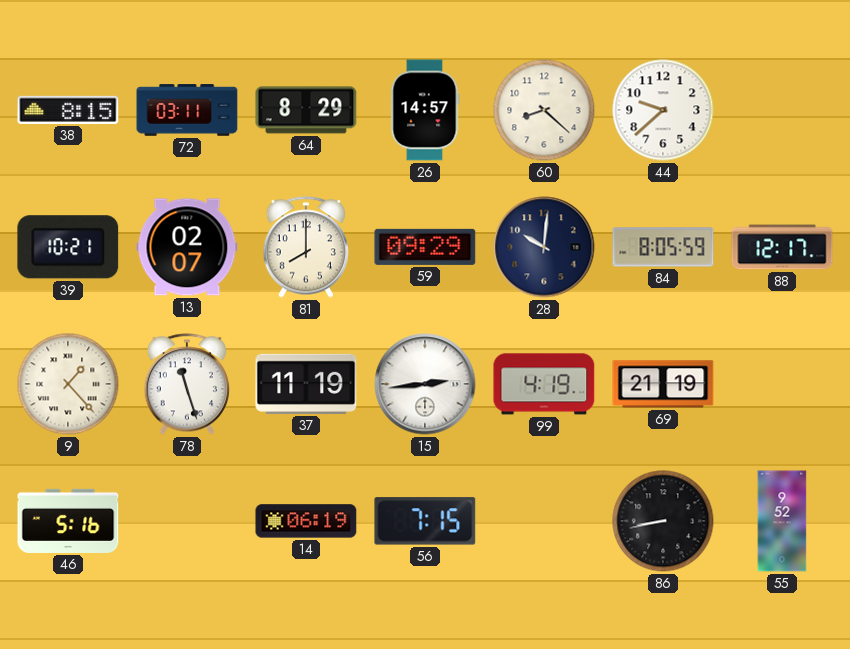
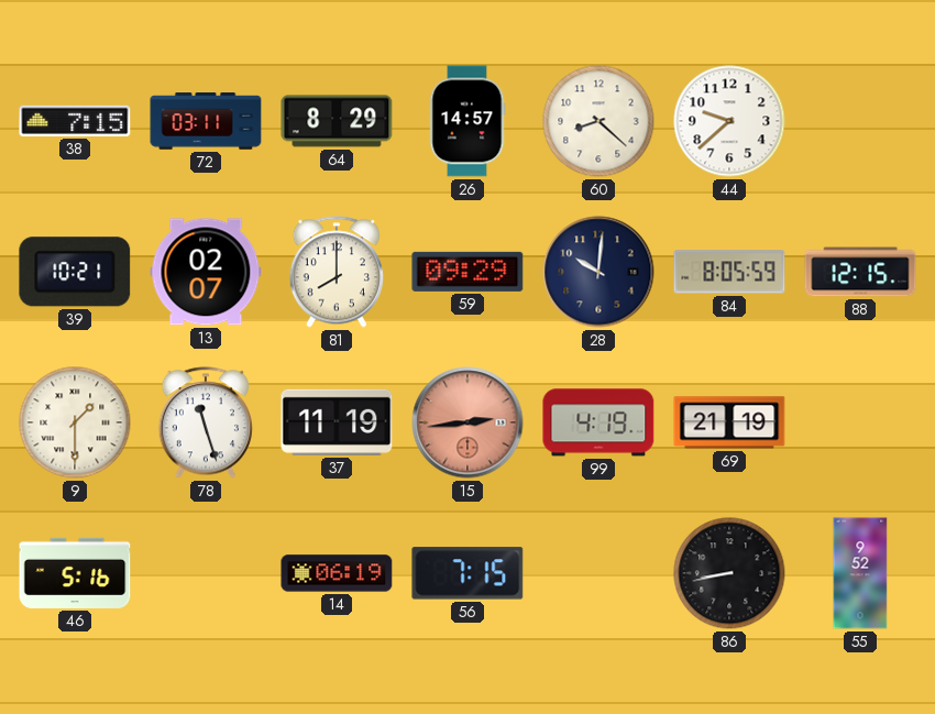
38: 8:15 -> 7:15
88: 12:17 -> 12:15
9: 1:23 -> 1:30
15 dial: white -> salmon
